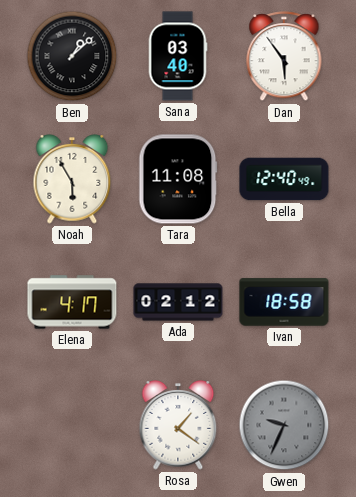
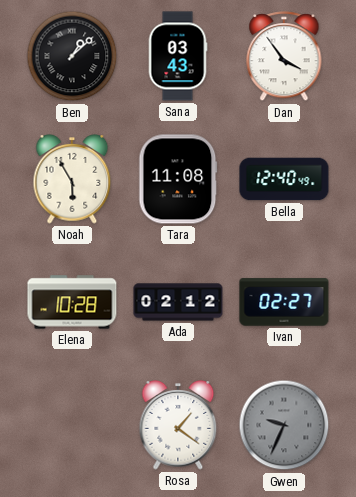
Sana: 03:40 -> 03:43
Dan: 5:54 -> 3:54
Elena: 4:17 -> 10:28
Ivan: 18:58 -> 02:27
